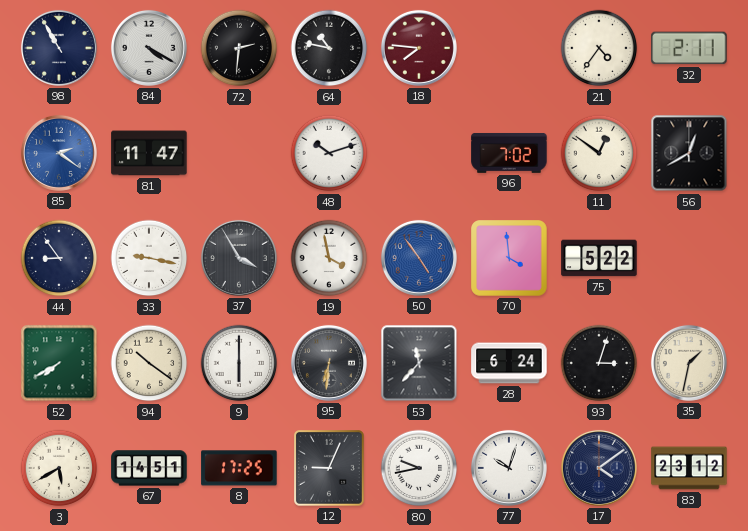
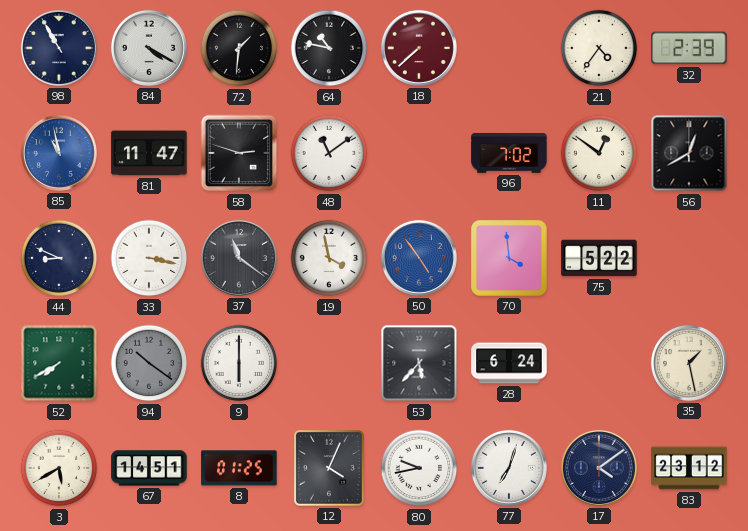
72: 2:31 -> 1:31
18: 7:46 -> 7:38
32: 2:11 -> 2:39
85: 2:21 -> 10:58
58: none -> 2:48
48: 10:12 -> 11:09
44: 8:54 -> 8:49
33: 9:17 -> 3:17
37: 3:55 -> 11:21
94 dial: cream -> grey
95: 6:31 -> none
53: 11:37 -> 5:37
93: 3:03 -> none
35: 1:32 -> 1:28
8: 17:25 -> 01:25
12: 9:04 -> 4:04
77: 10:03 -> 7:03
